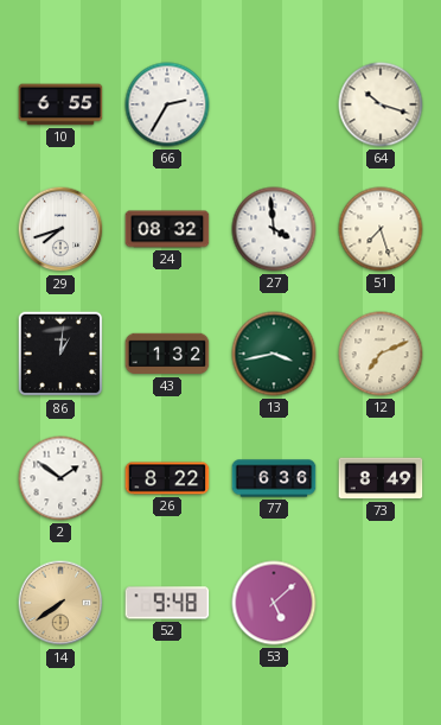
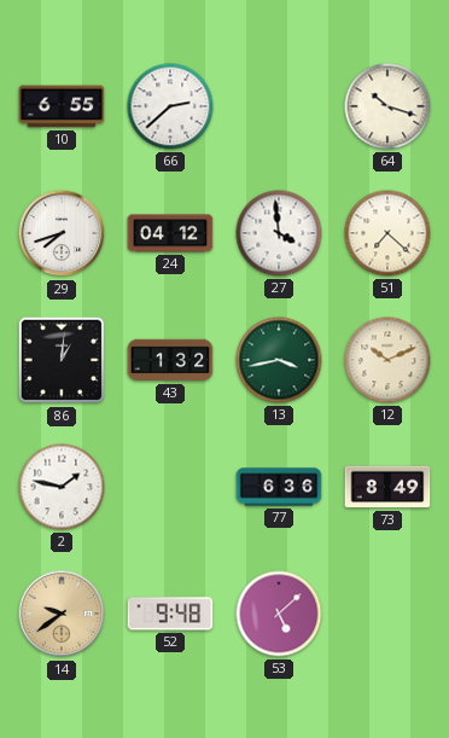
66: 2:35 -> 2:38
24: 08:32 -> 04:12
51: 7:27 -> 7:22
12: 7:11 -> 10:11
2: 1:51 -> 1:47
26: 8:22 -> none
14: 7:39 -> 9:39
